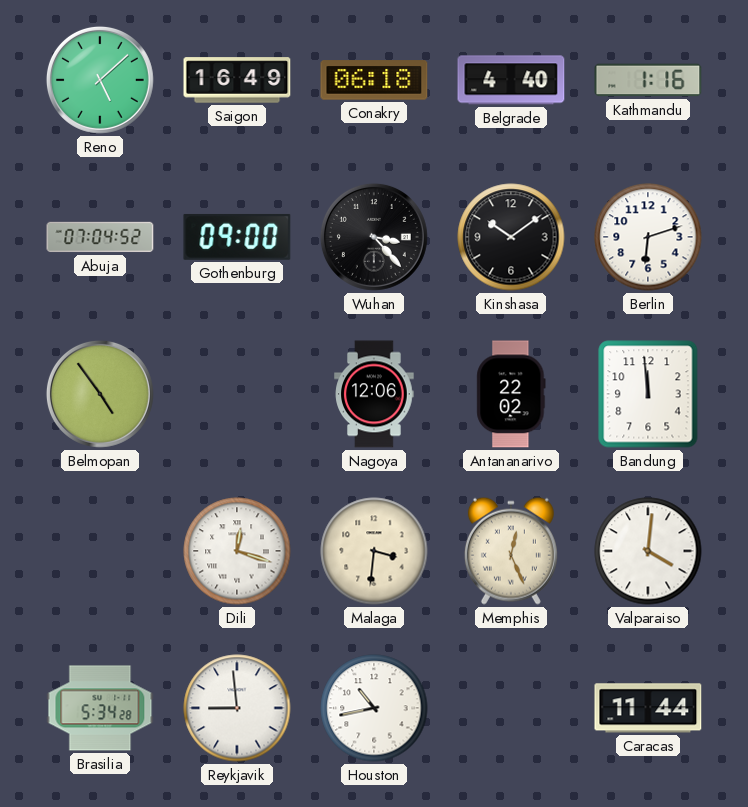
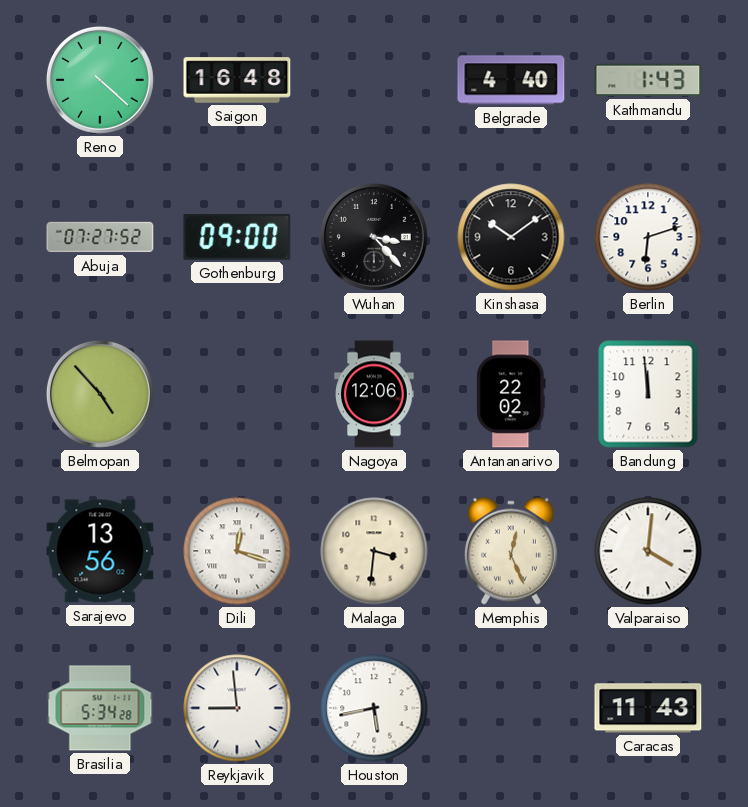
Reno: 5:08 -> 4:22
Saigon: 16:49 -> 16:48
Conakry: 06:18 -> none
Kathmandu: 1:16 -> 1:43
Abuja: 07:04 -> 07:27
Belmopan: 4:54 -> 4:53
Sarajevo: none -> 13:56
Houston: 10:43 -> 5:43
Caracas: 11:44 -> 11:43
